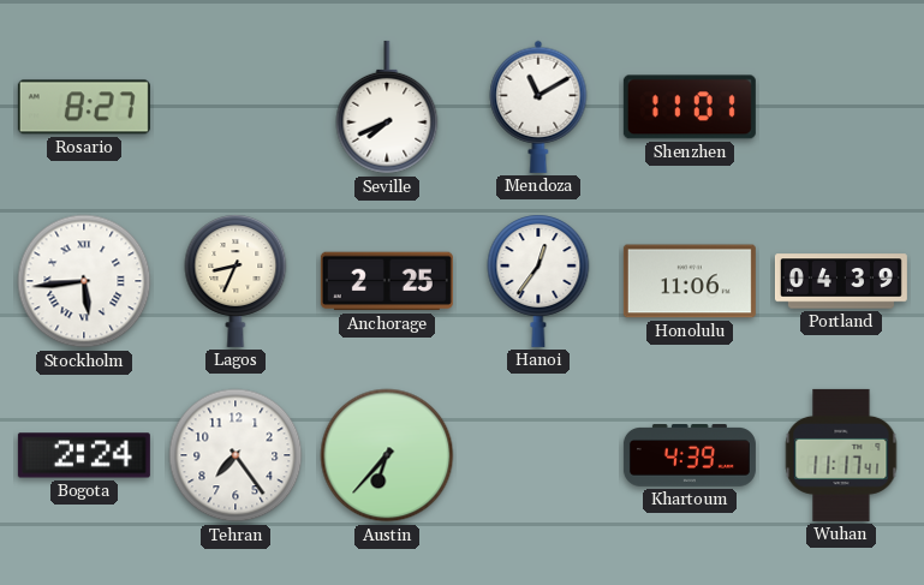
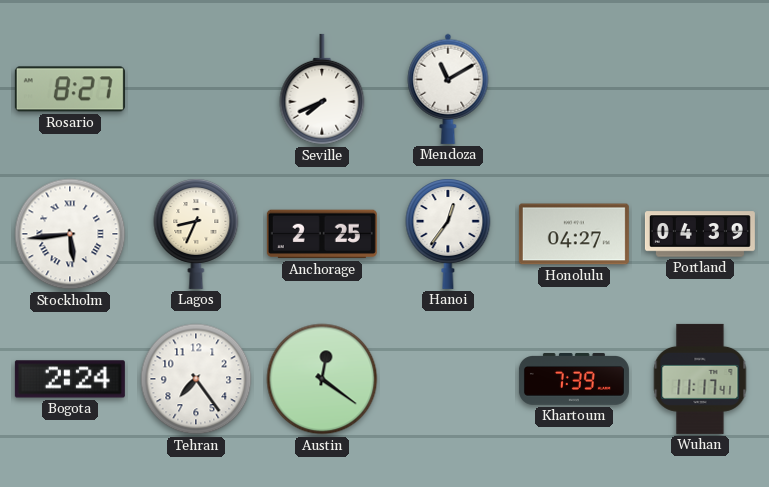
Shenzhen: 11:01 -> none
Honolulu: 11:06 -> 04:27
Austin: 6:37 -> 12:21
Khartoum: 4:39 -> 7:39
